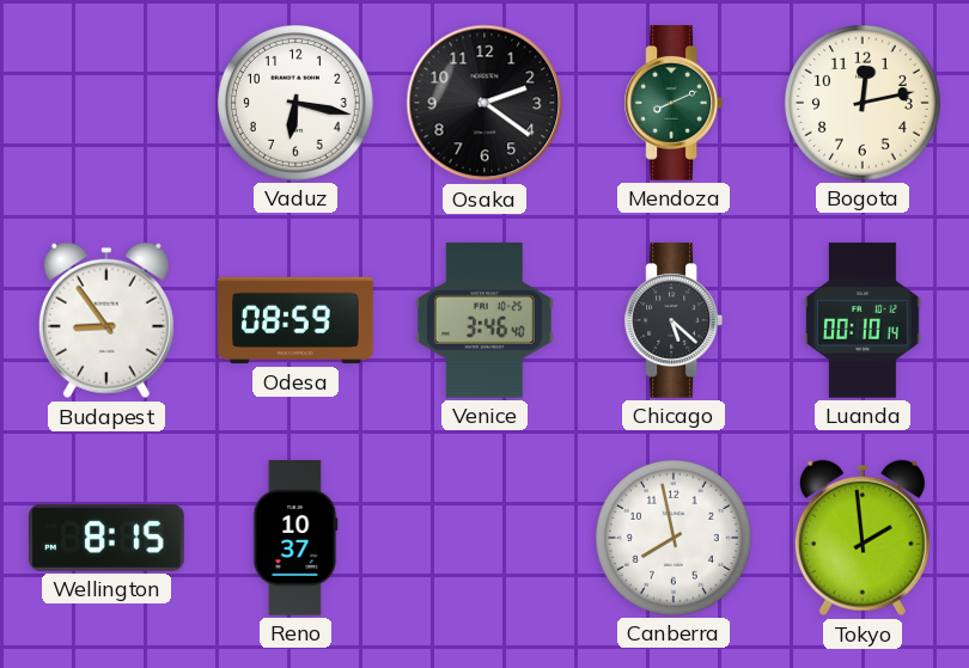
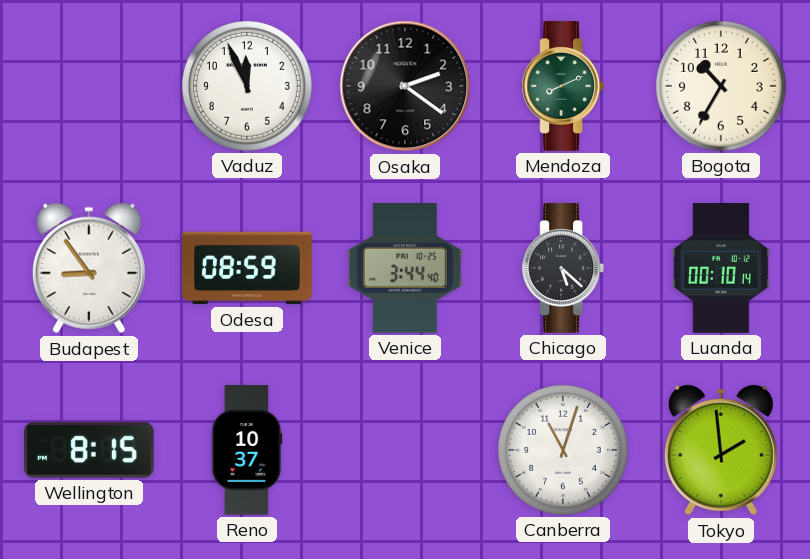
Vaduz: 6:17 -> 11:56
Bogota: 12:13 -> 10:35
Venice: 3:46 -> 3:44
Canberra: 7:58 -> 11:03
